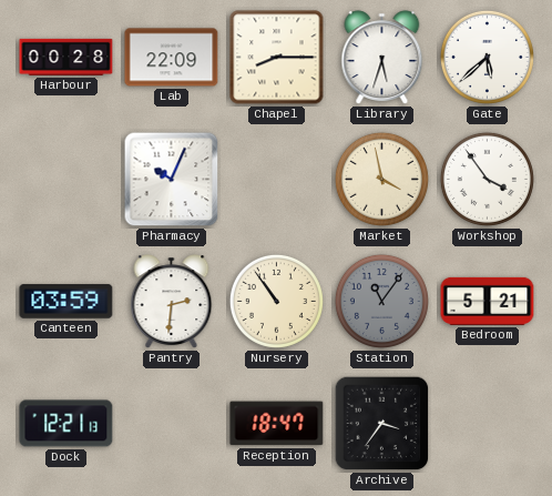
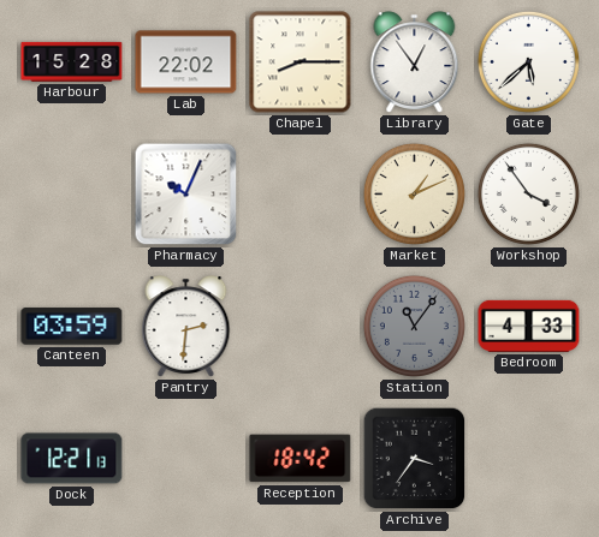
Harbour: 00:28 -> 15:28
Lab: 22:09 -> 22:02
Library: 5:33 -> 12:54
Market: 3:58 -> 1:11
Nursery: 10:54 -> none
Bedroom: 5:21 -> 4:33
Reception: 18:47 -> 18:42
